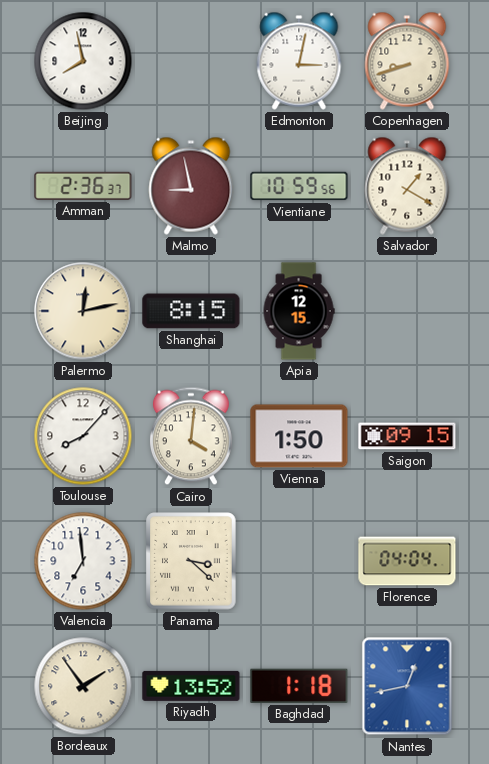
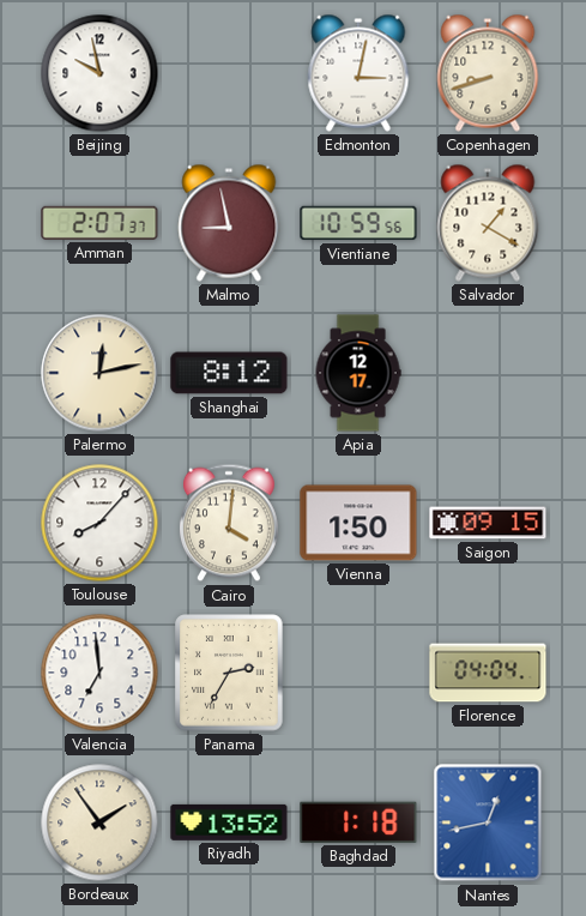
Beijing: 7:58 -> 9:58
Amman: 2:36 -> 2:07
Shanghai: 8:15 -> 8:12
Apia: 12:15 -> 12:17
Panama: 3:22 -> 2:35
